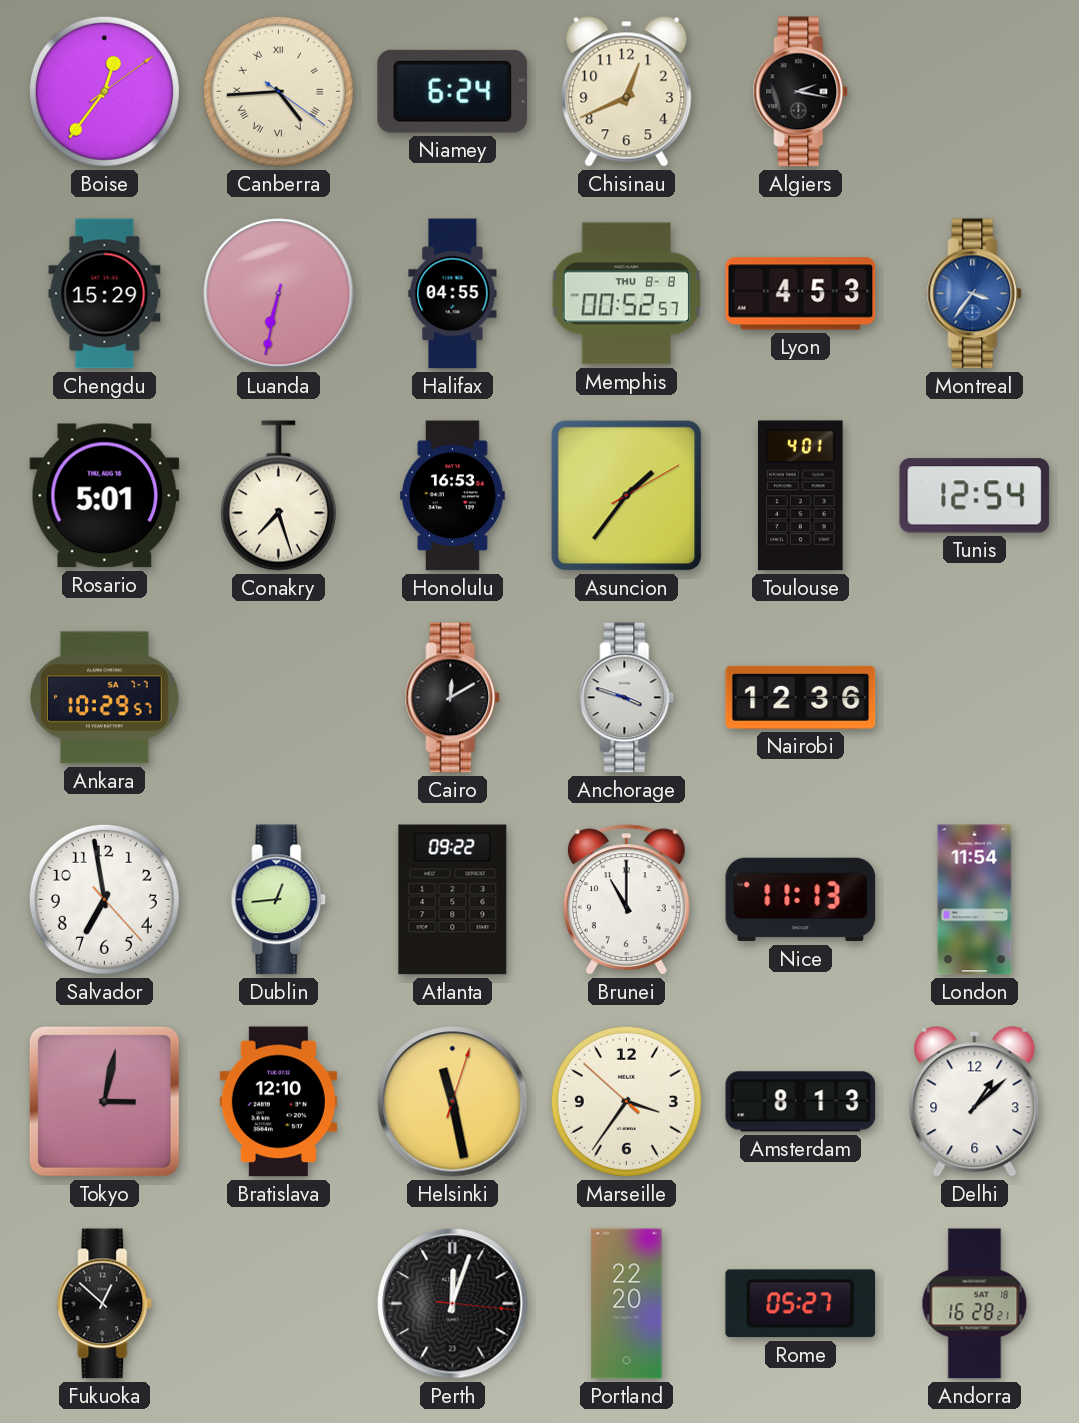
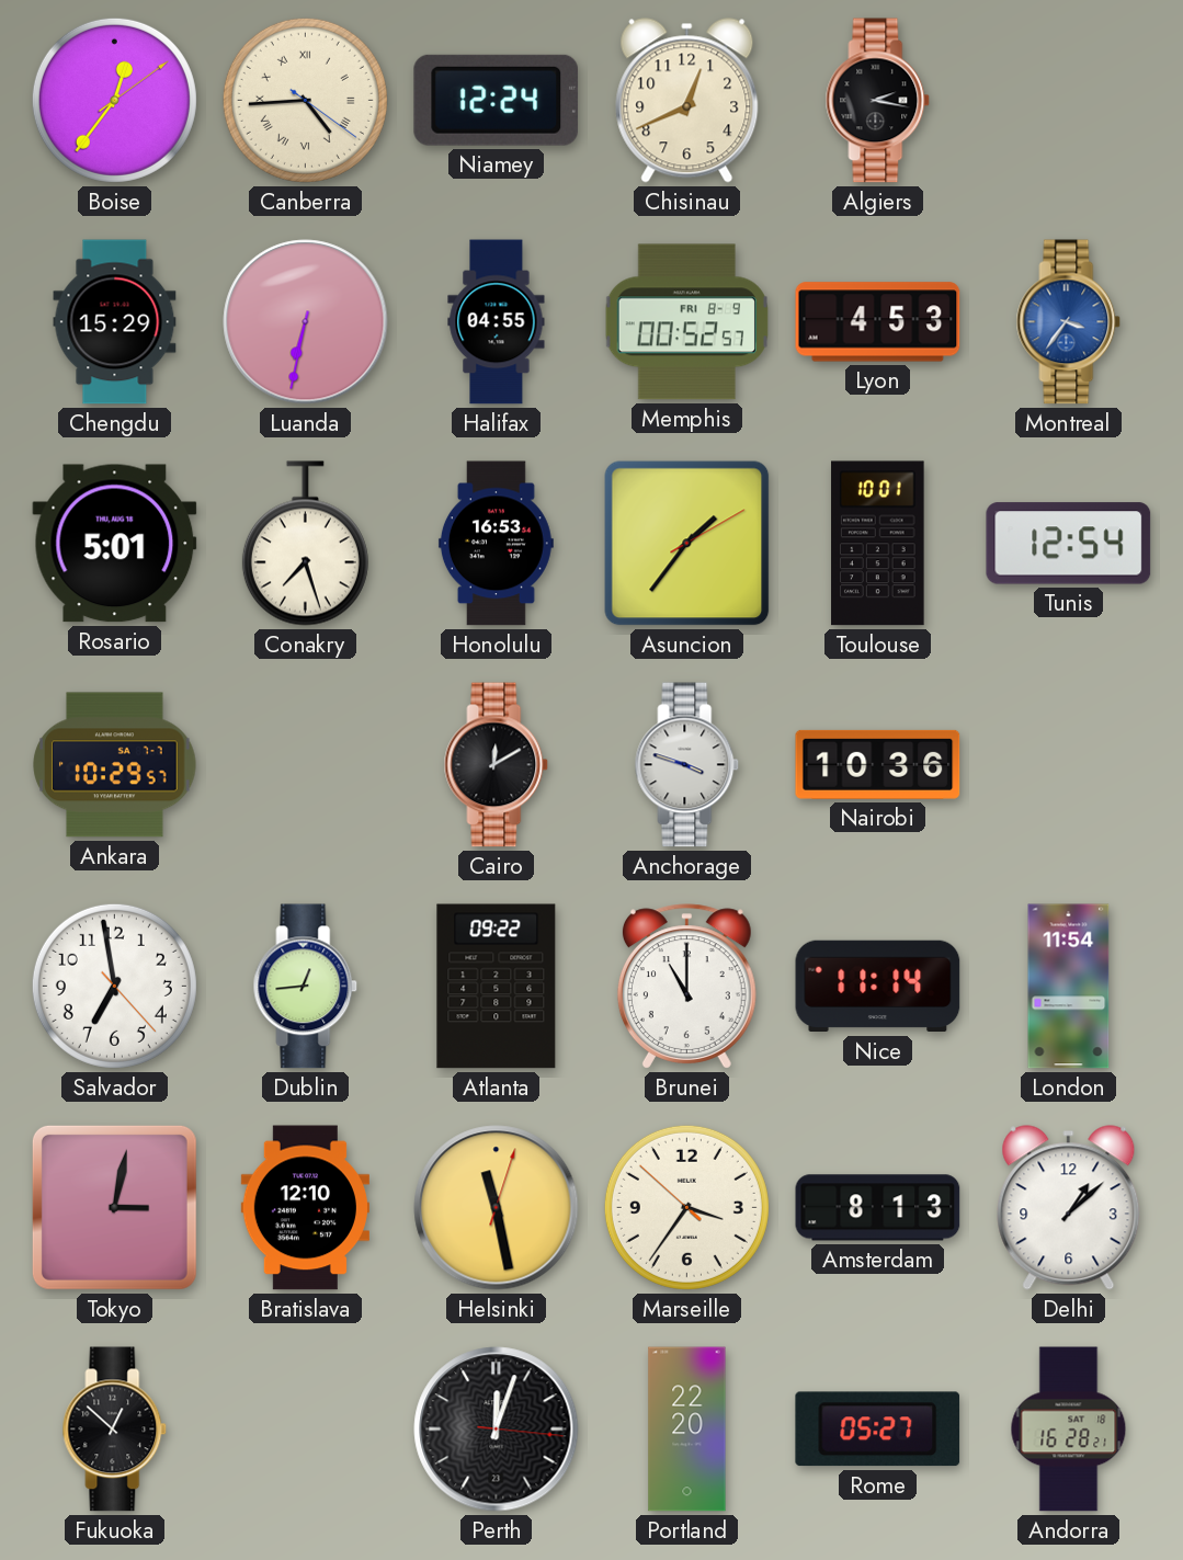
Niamey: 6:24 -> 12:24
Memphis date: THU 8-8 -> FRI 8-9
Toulouse: 4:01 -> 10:01
Nairobi: 12:36 -> 10:36
Nice: 11:13 -> 11:14
